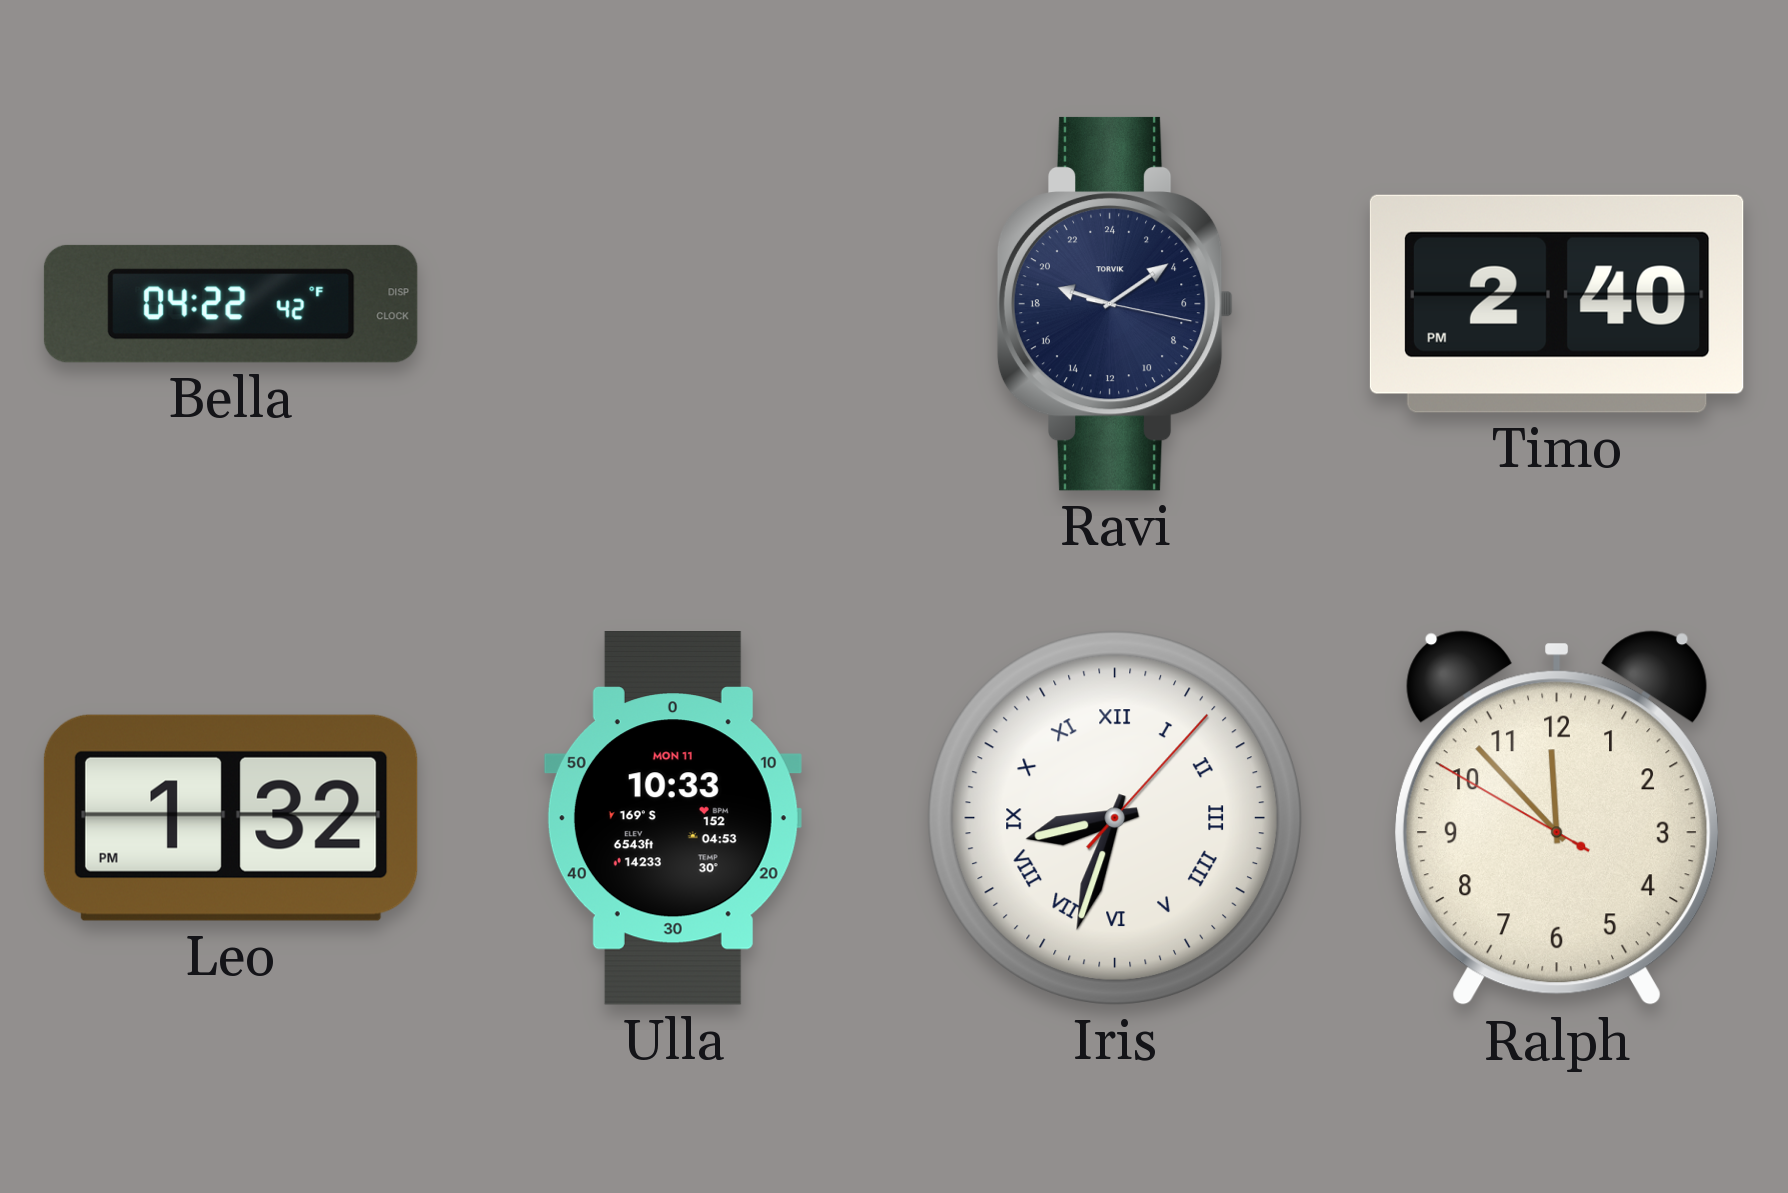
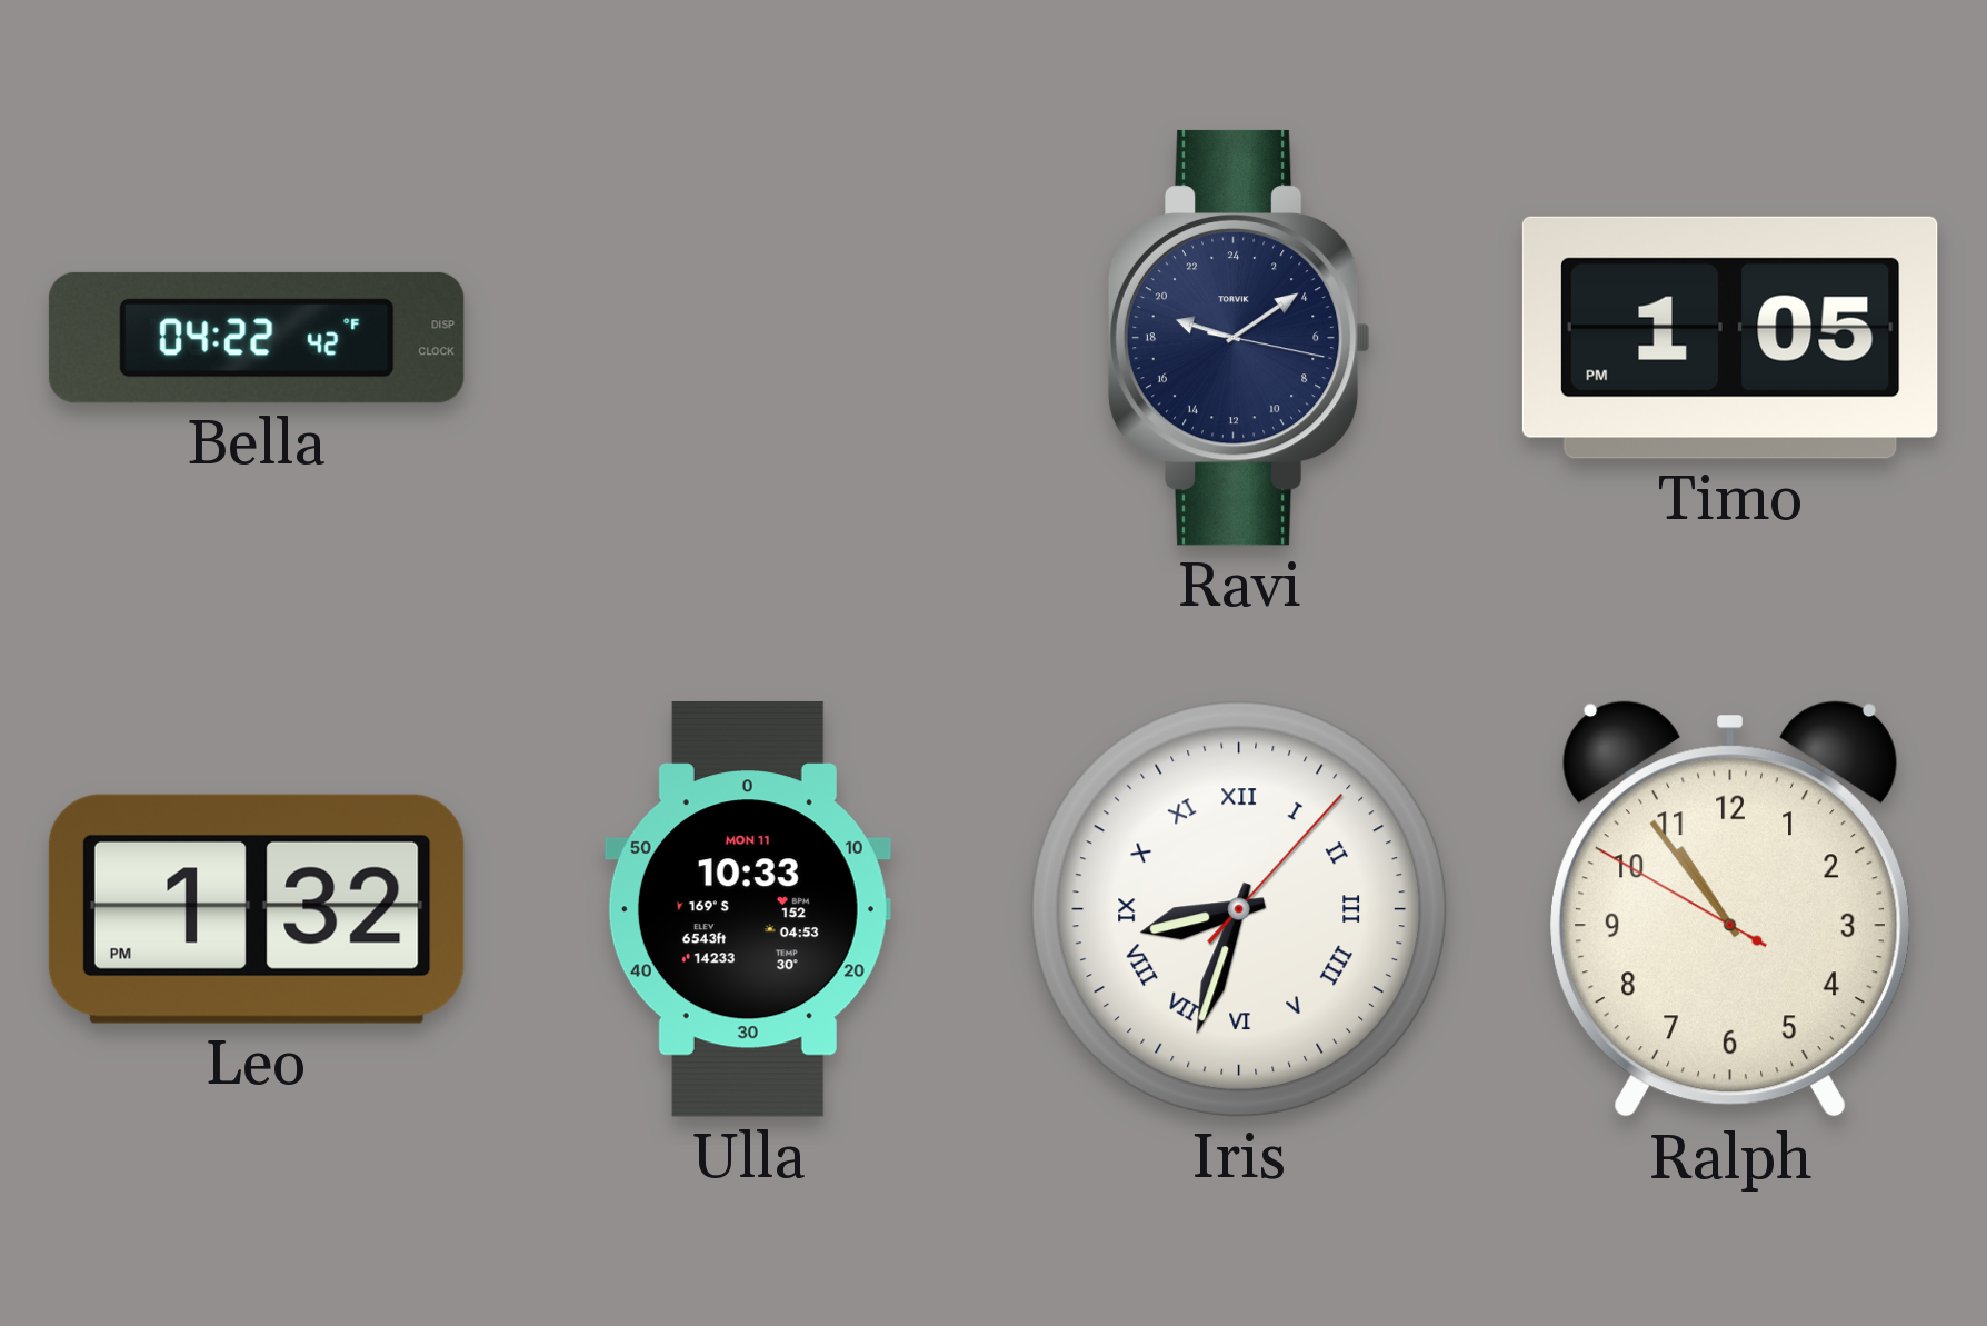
Timo: 2:40 -> 1:05
Ralph: 11:52 -> 10:53
